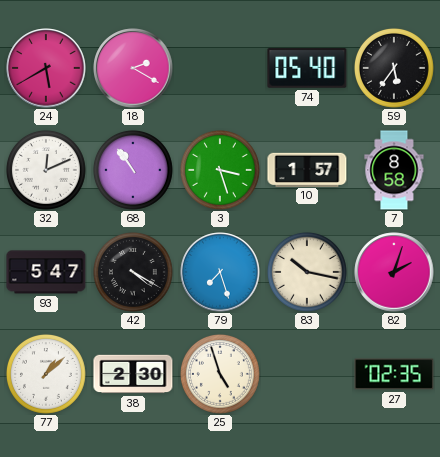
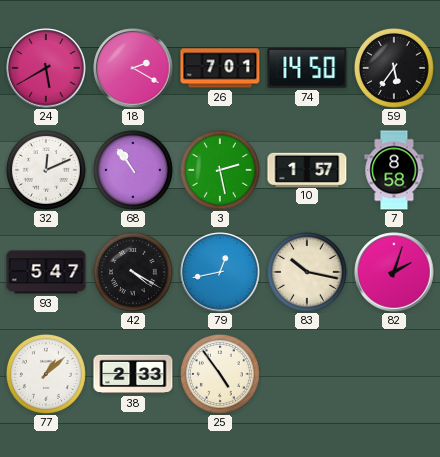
26: none -> 7:01
74: 05:40 -> 14:50
3: 3:27 -> 2:28
79: 7:27 -> 12:43
38: 2:30 -> 2:33
25: 4:57 -> 4:54
27: 02:35 -> none
